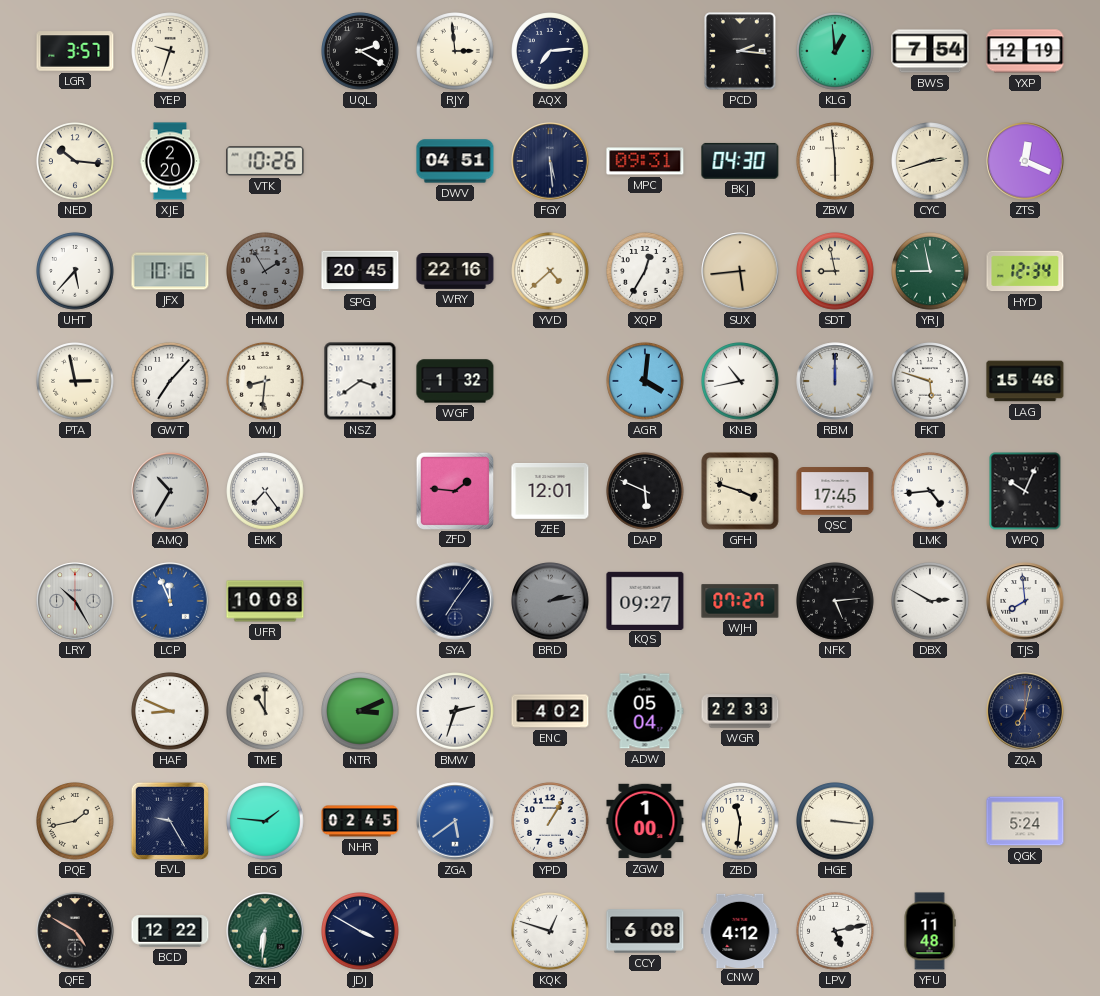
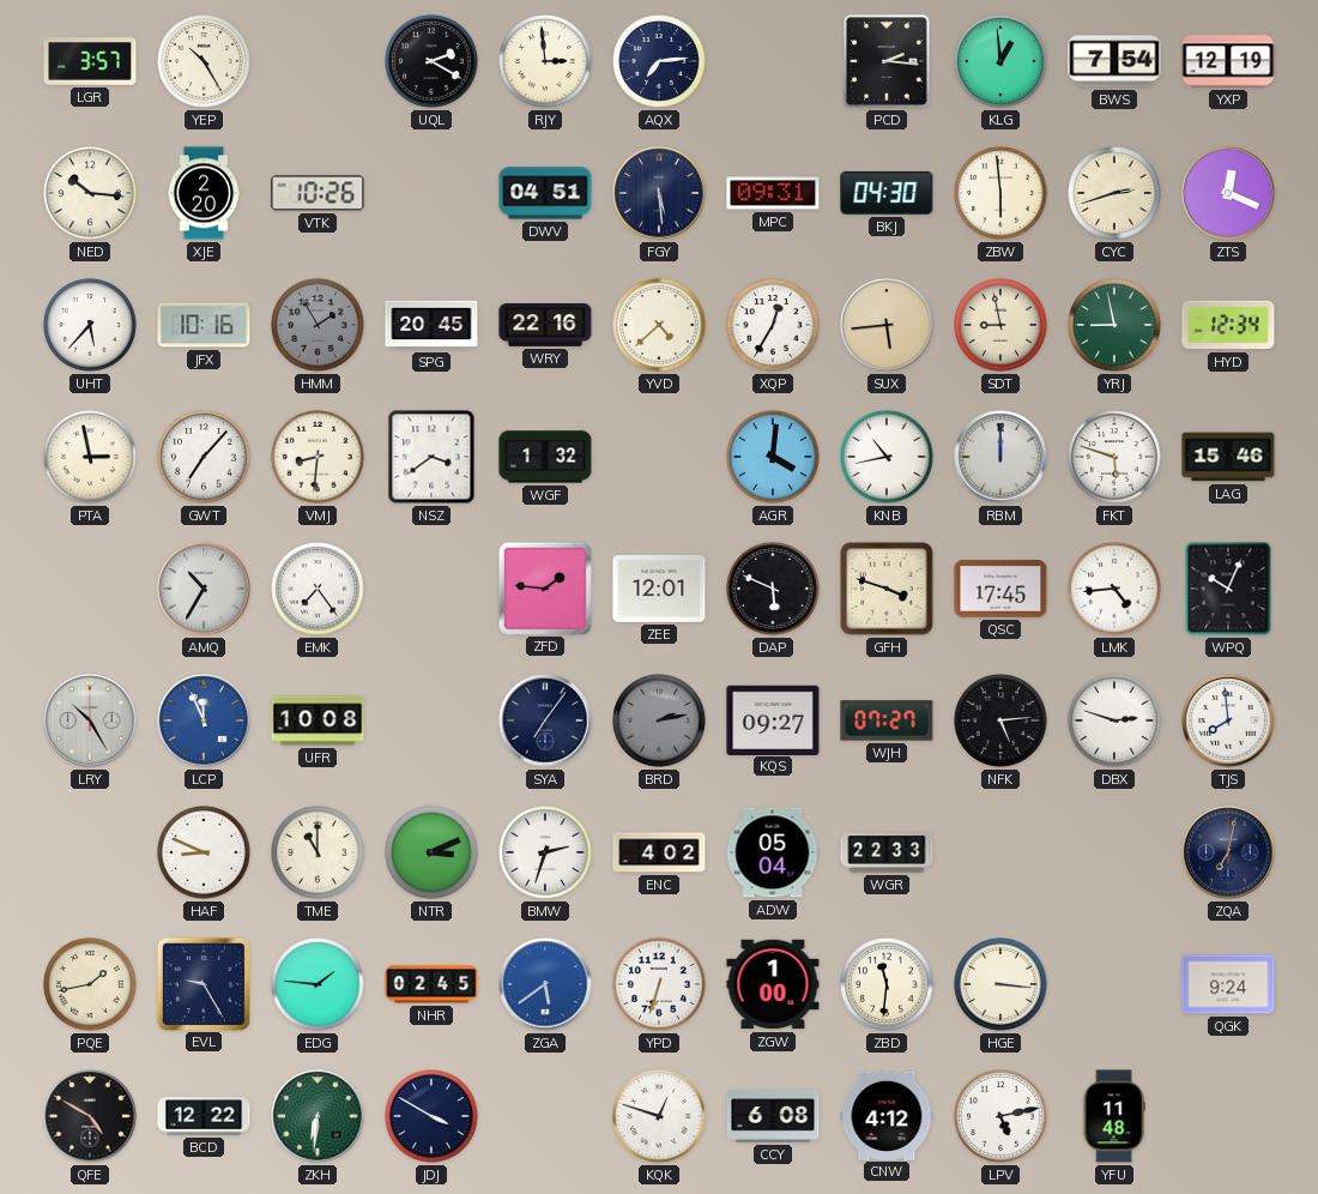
YEP: 9:33 -> 10:25
DBX: 2:50 -> 2:48
YPD: 1:05 -> 6:33
QGK: 5:24 -> 9:24
